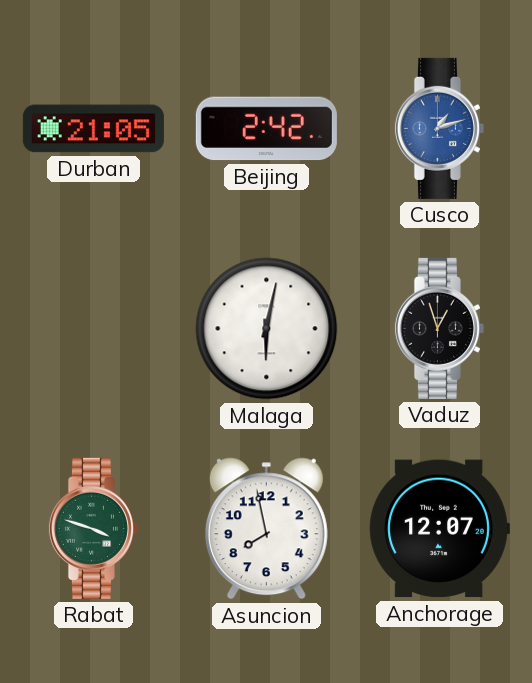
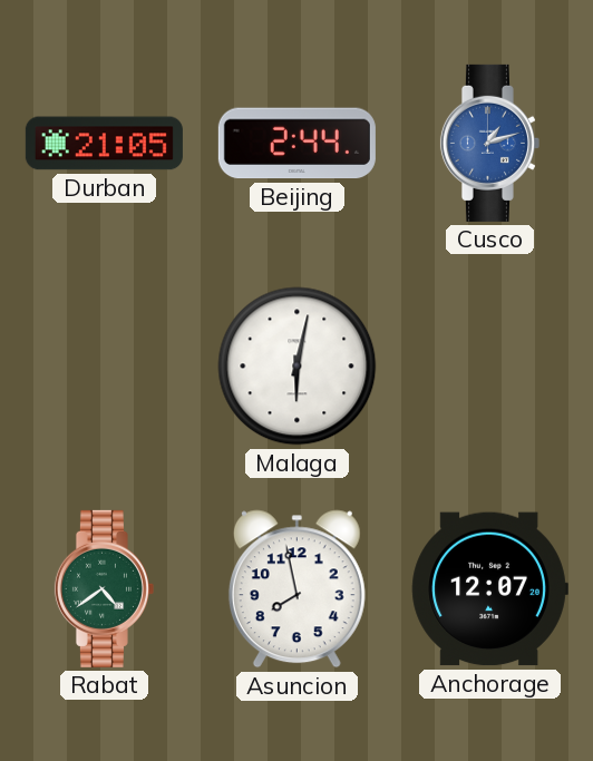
Beijing: 2:42 -> 2:44
Vaduz: 12:57 -> none
Rabat: 3:48 -> 4:39
